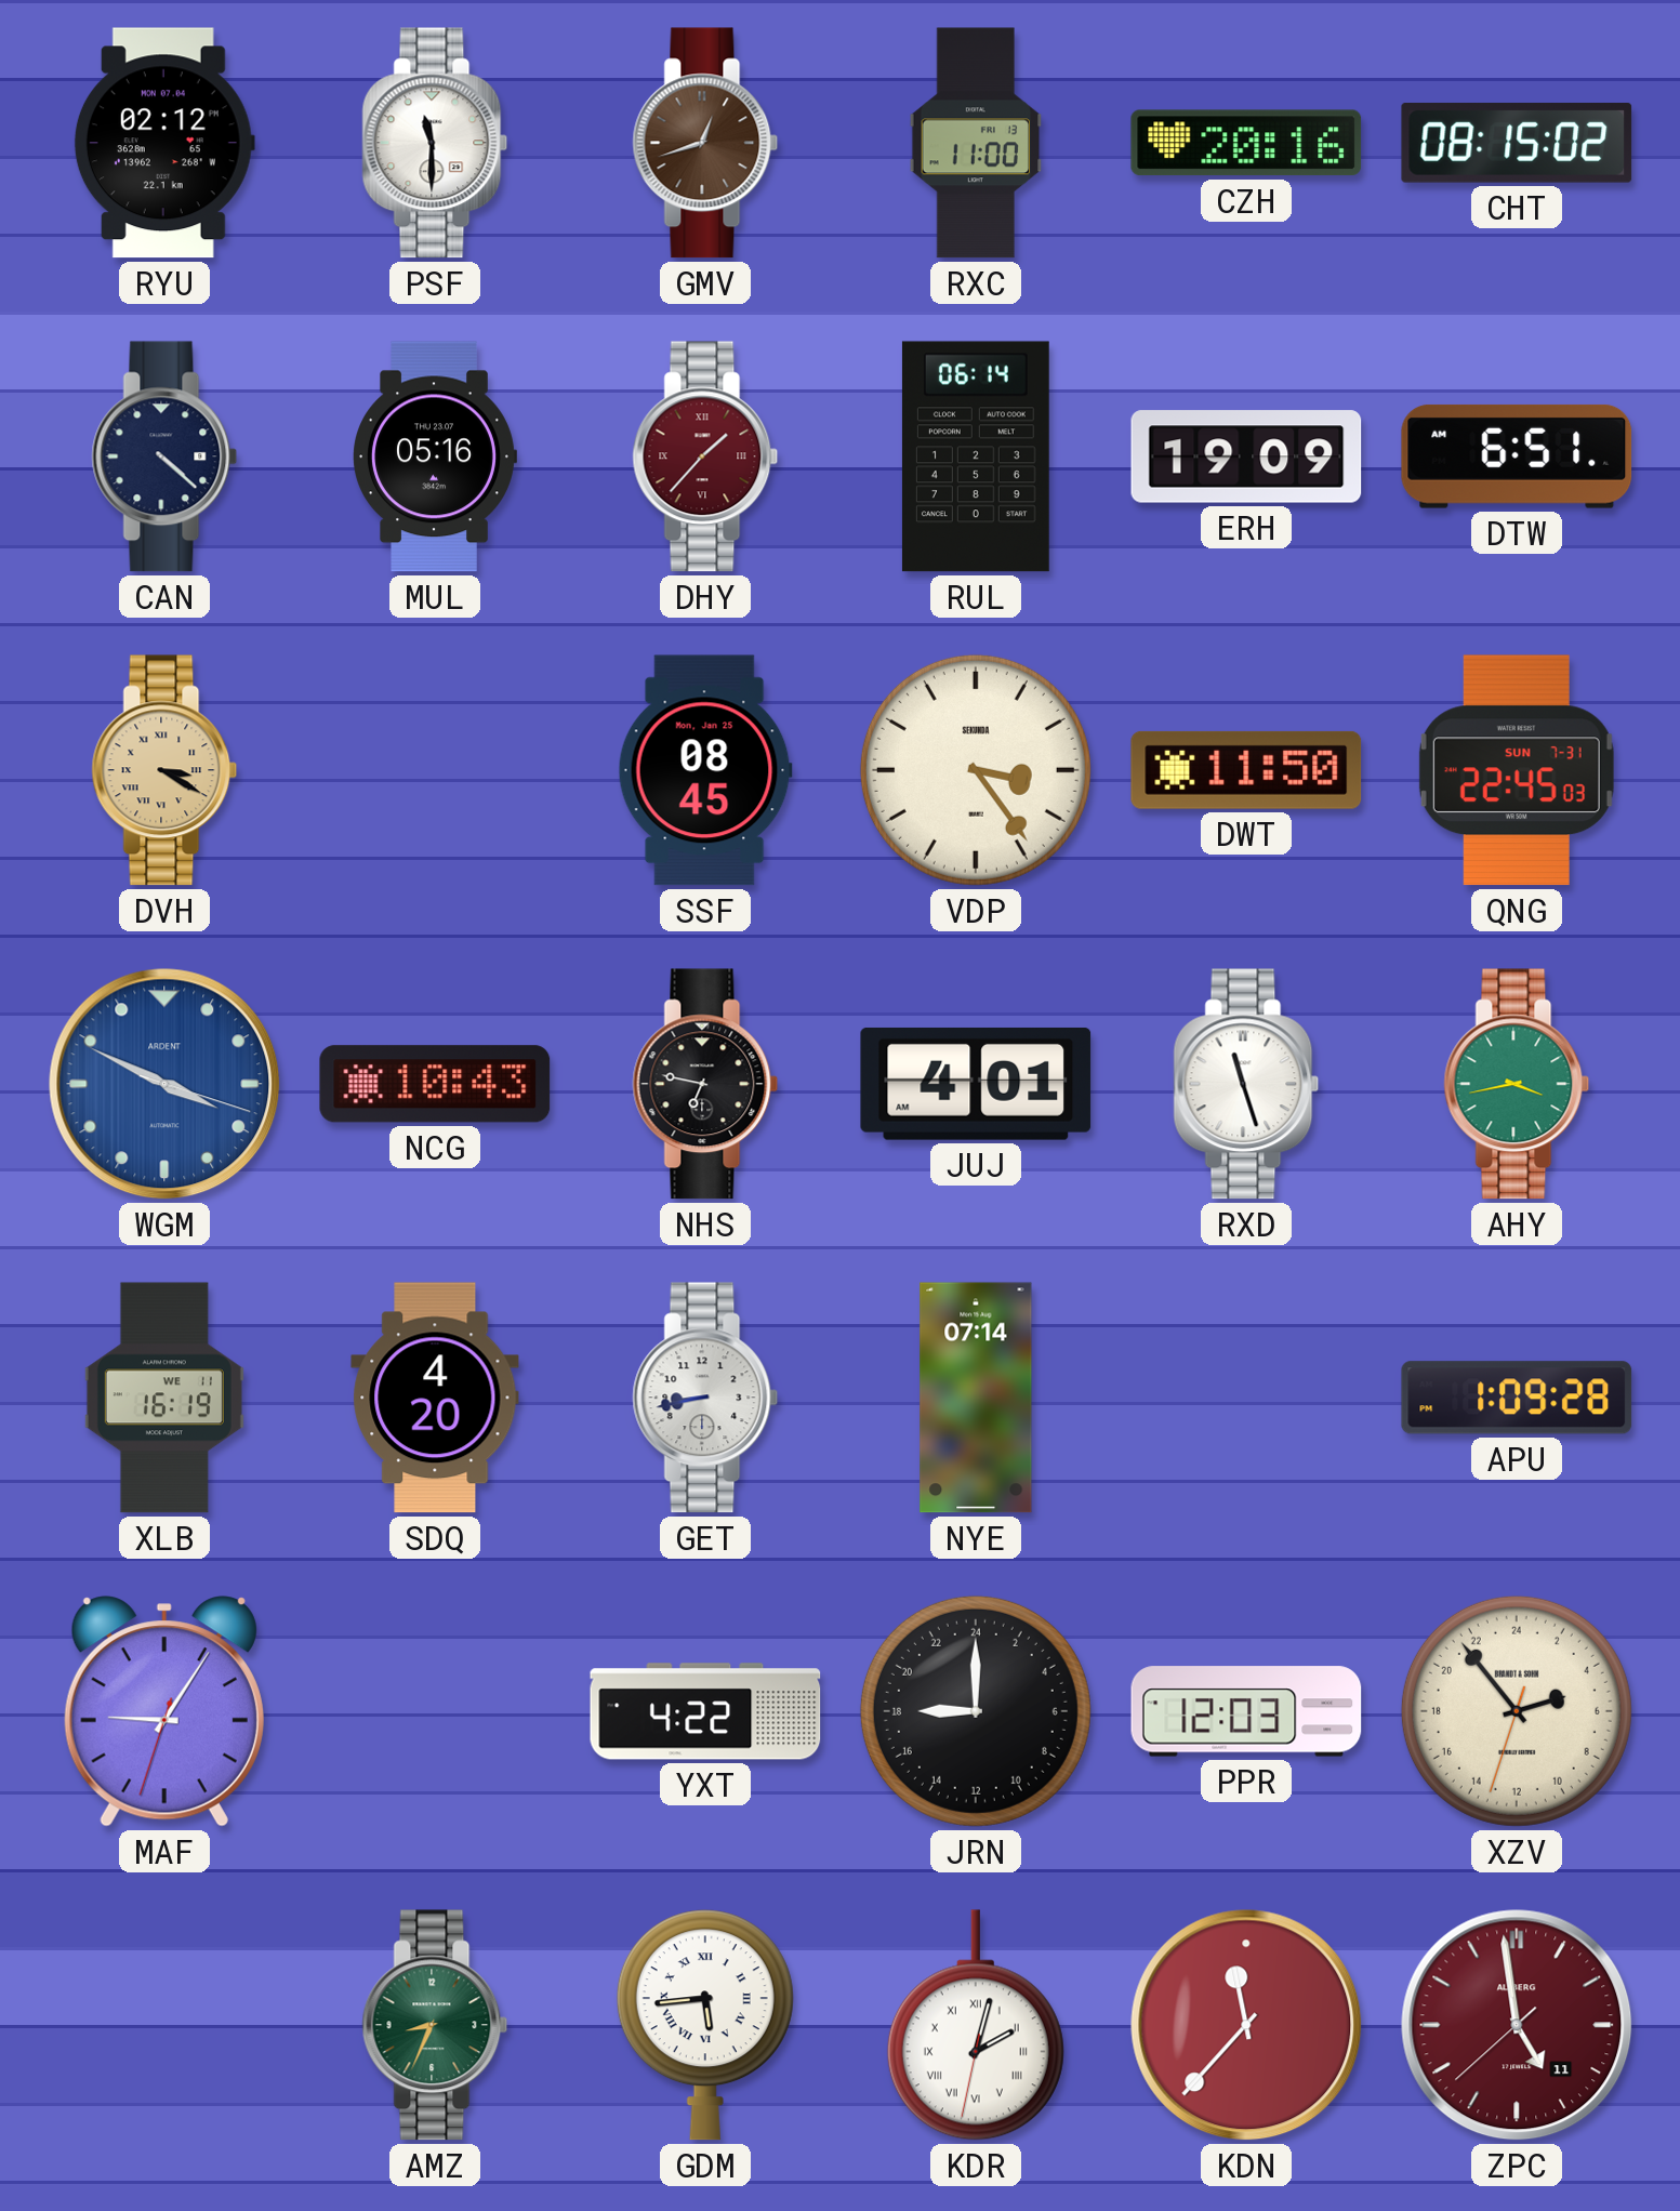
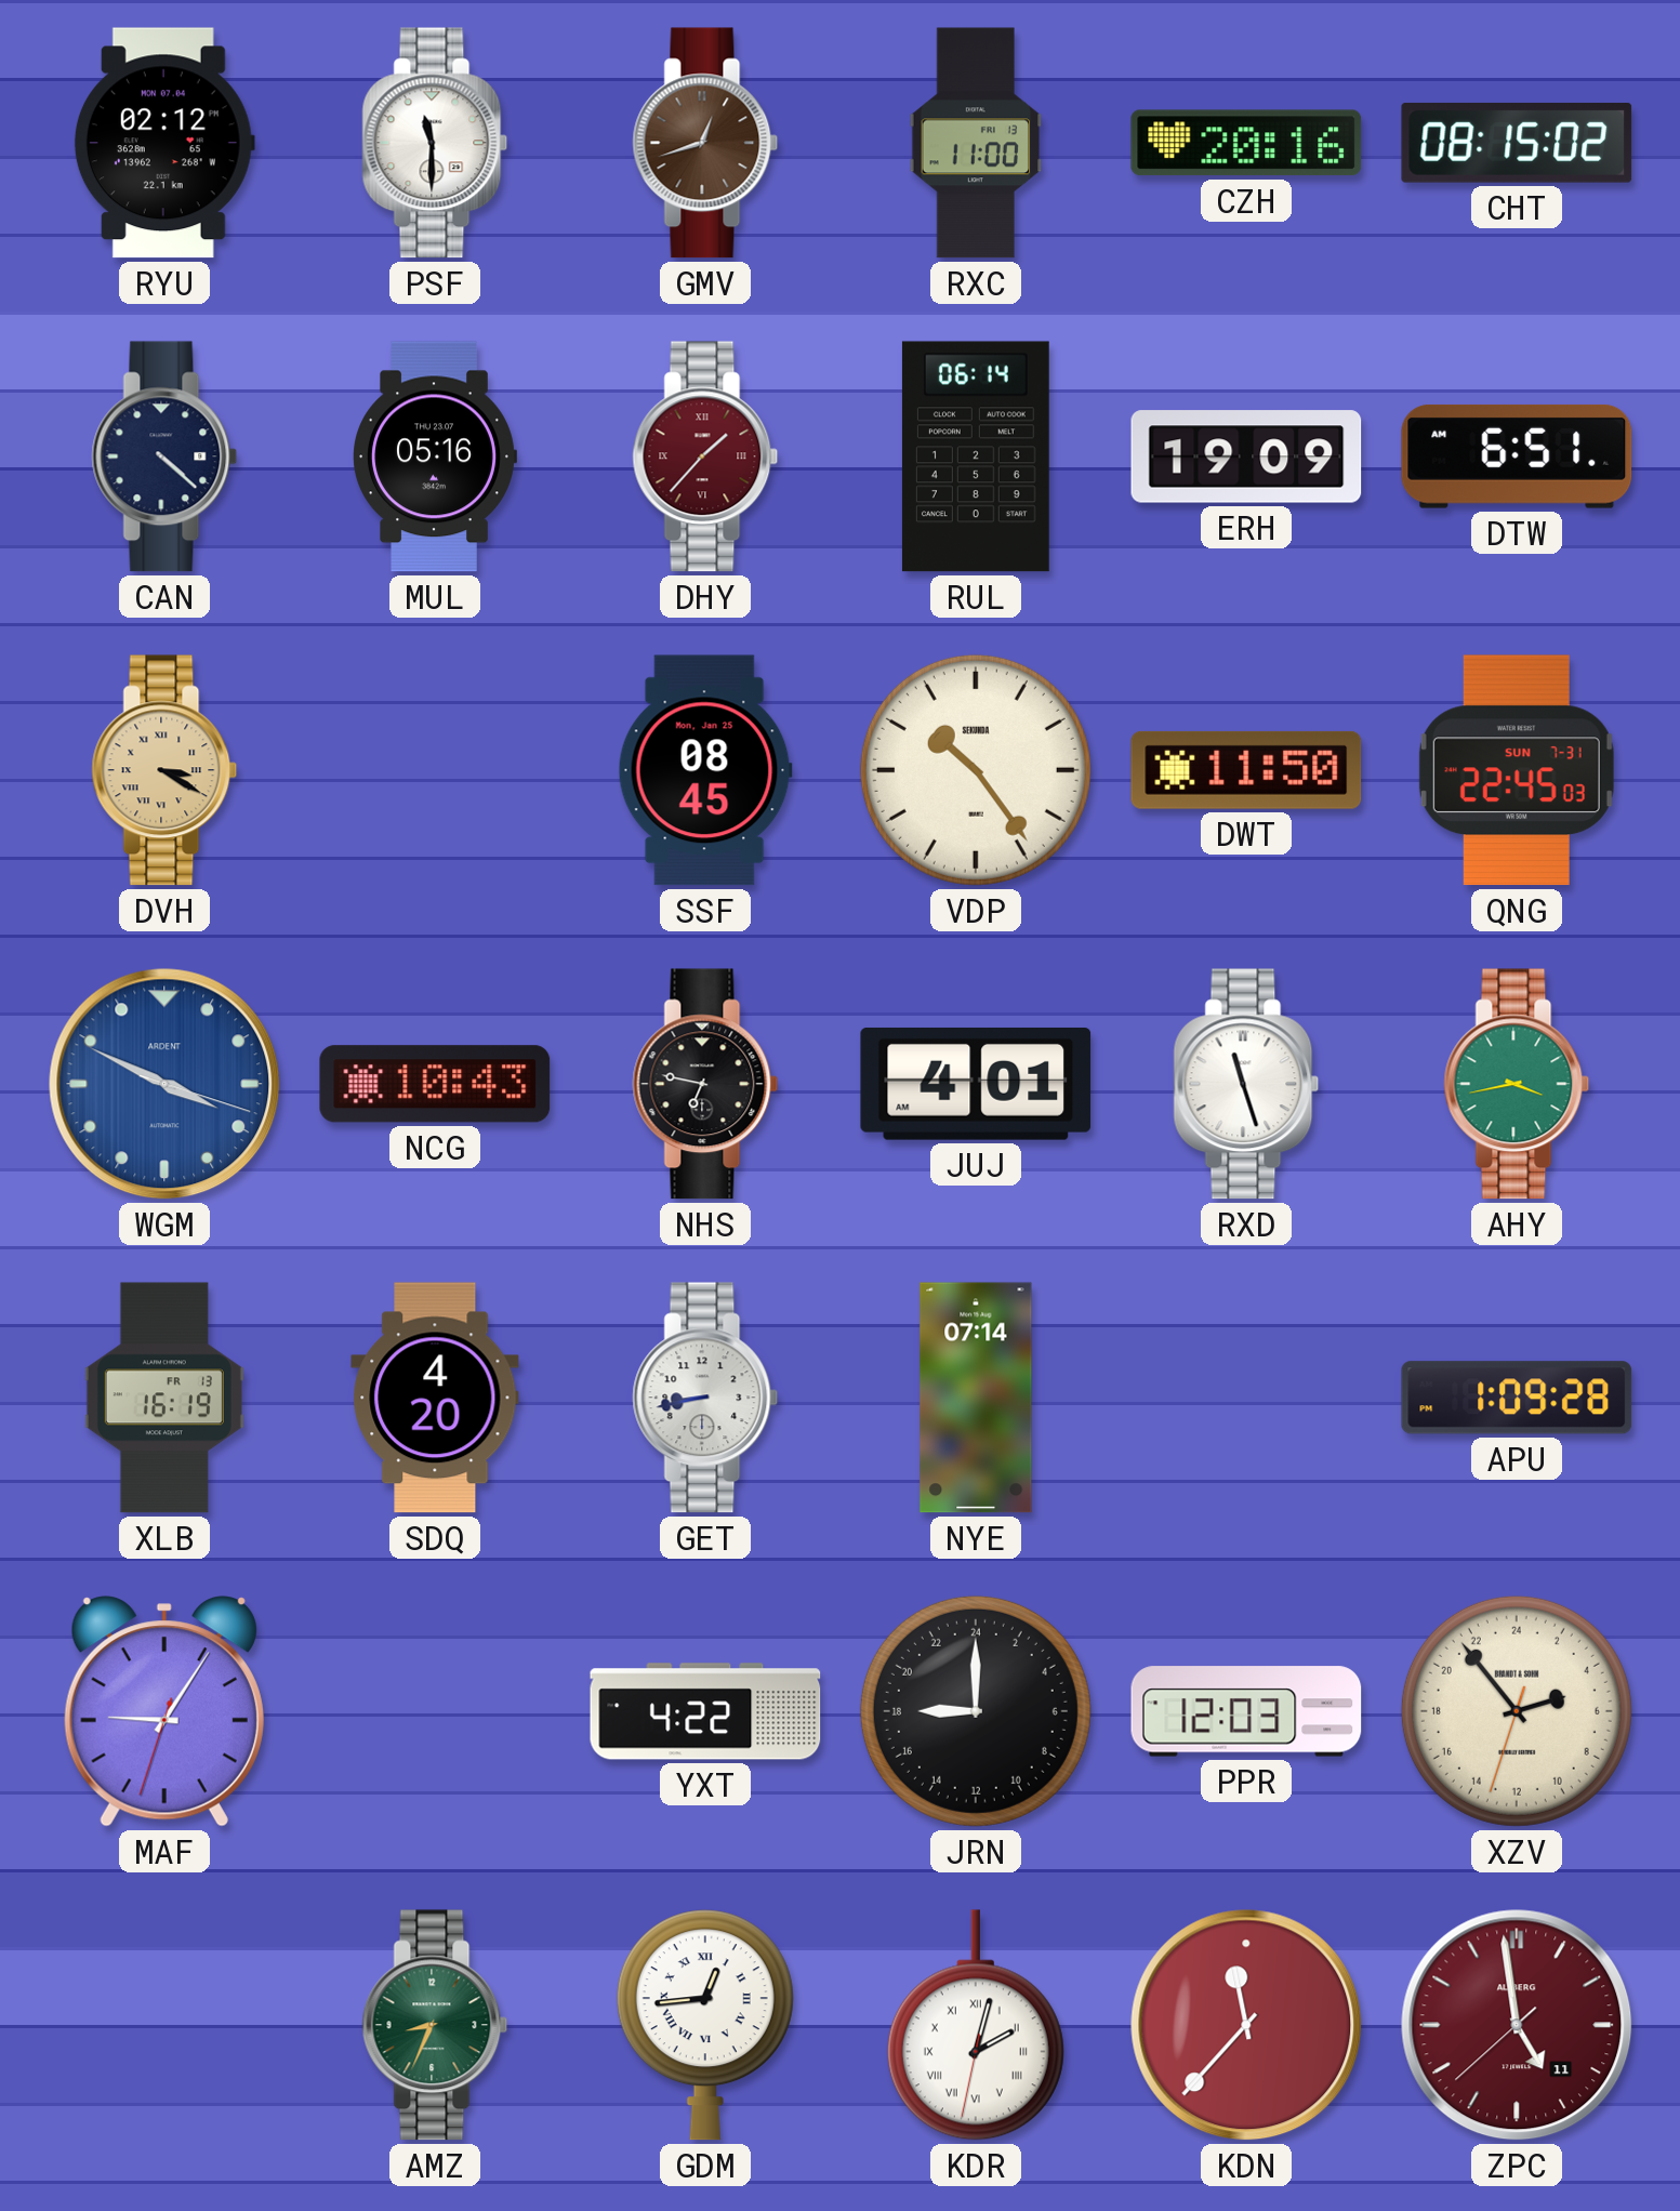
VDP: 3:24 -> 10:24
XLB date: WE 11 -> FR 13
GDM: 5:44 -> 12:44
